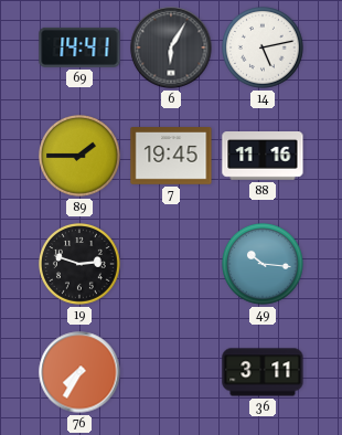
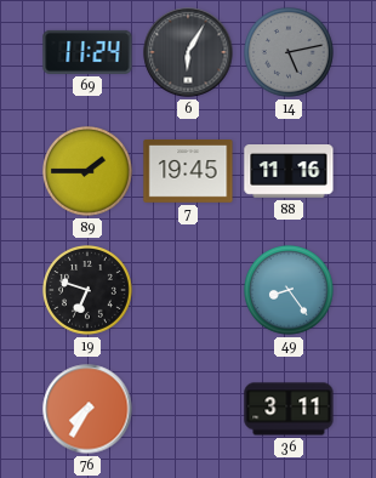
69: 14:41 -> 11:24
14 dial: white -> grey
19: 2:48 -> 6:48
49: 10:16 -> 8:24
